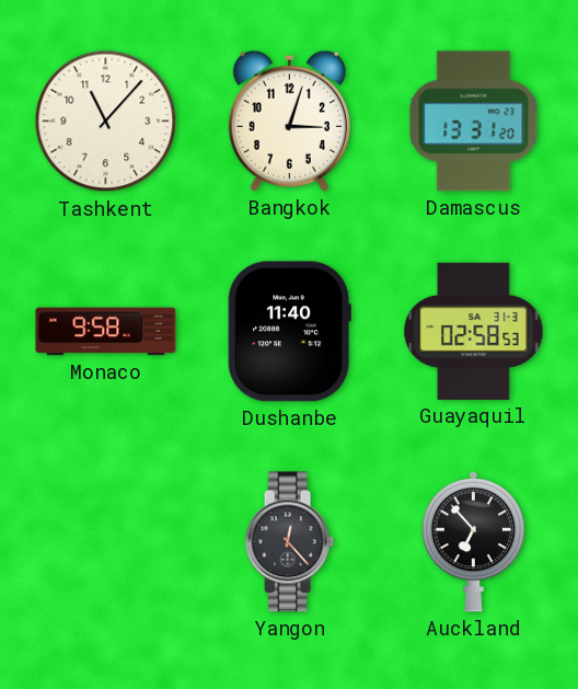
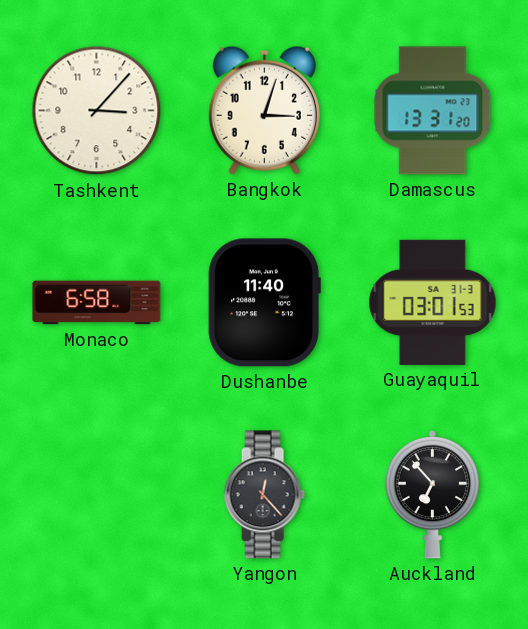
Tashkent: 11:07 -> 3:07
Monaco: 9:58 -> 6:58
Guayaquil: 02:58 -> 03:01
